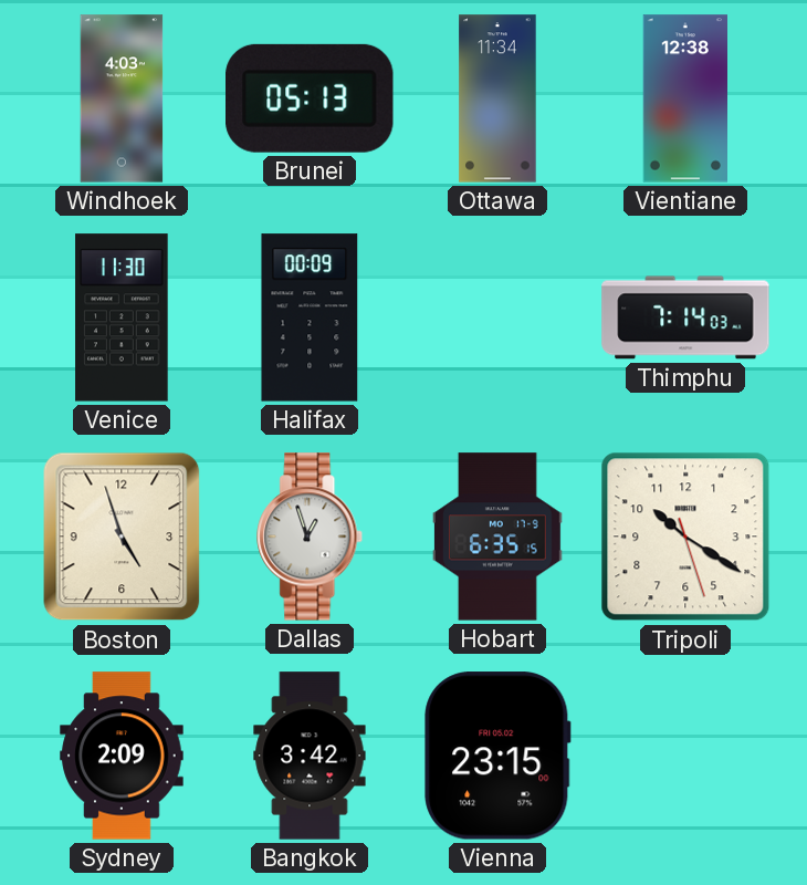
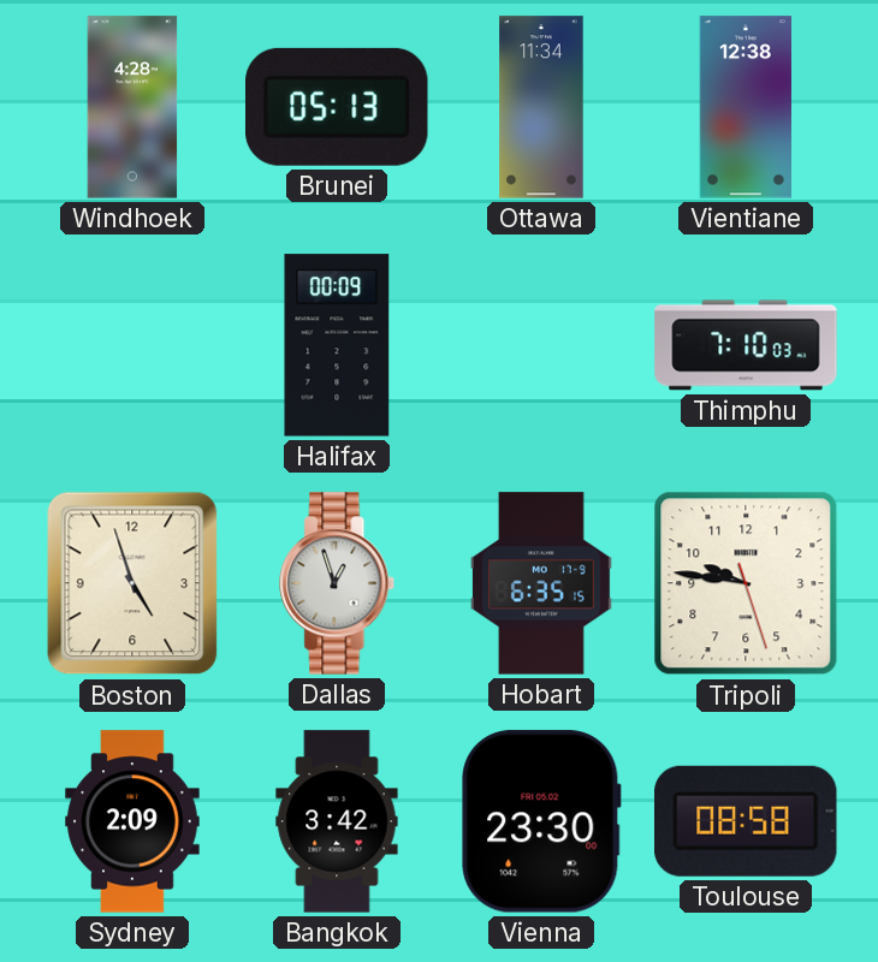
Windhoek: 4:03 -> 4:28
Venice: 11:30 -> none
Thimphu: 7:14 -> 7:10
Tripoli: 10:20 -> 9:46
Vienna: 23:15 -> 23:30
Toulouse: none -> 08:58
